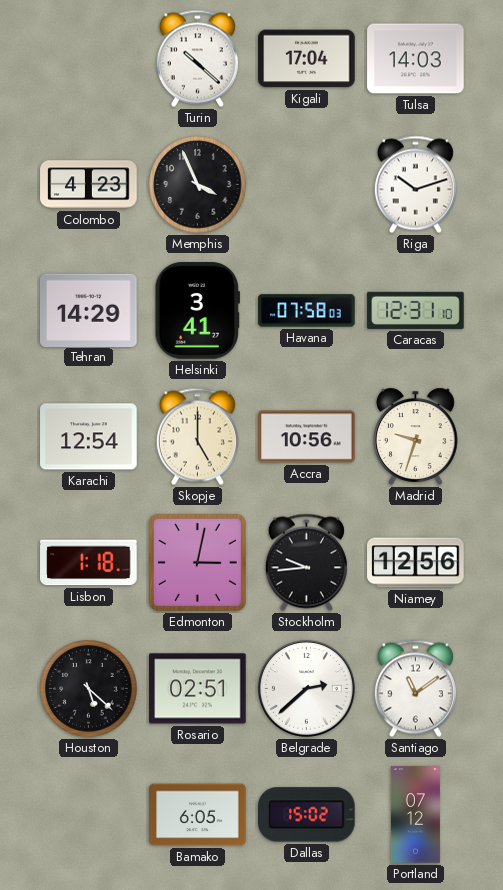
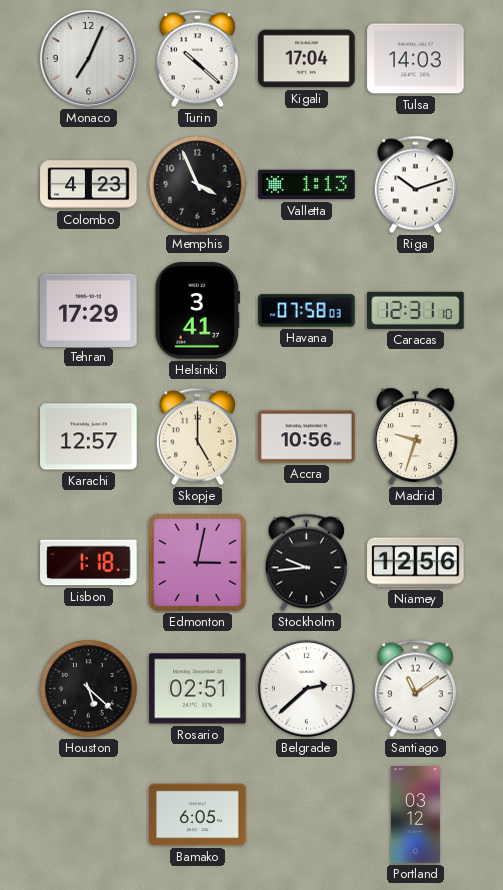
Monaco: none -> 7:04
Valletta: none -> 1:13
Tehran: 14:29 -> 17:29
Karachi: 12:54 -> 12:57
Dallas: 15:02 -> none
Portland: 07:12 -> 03:12
